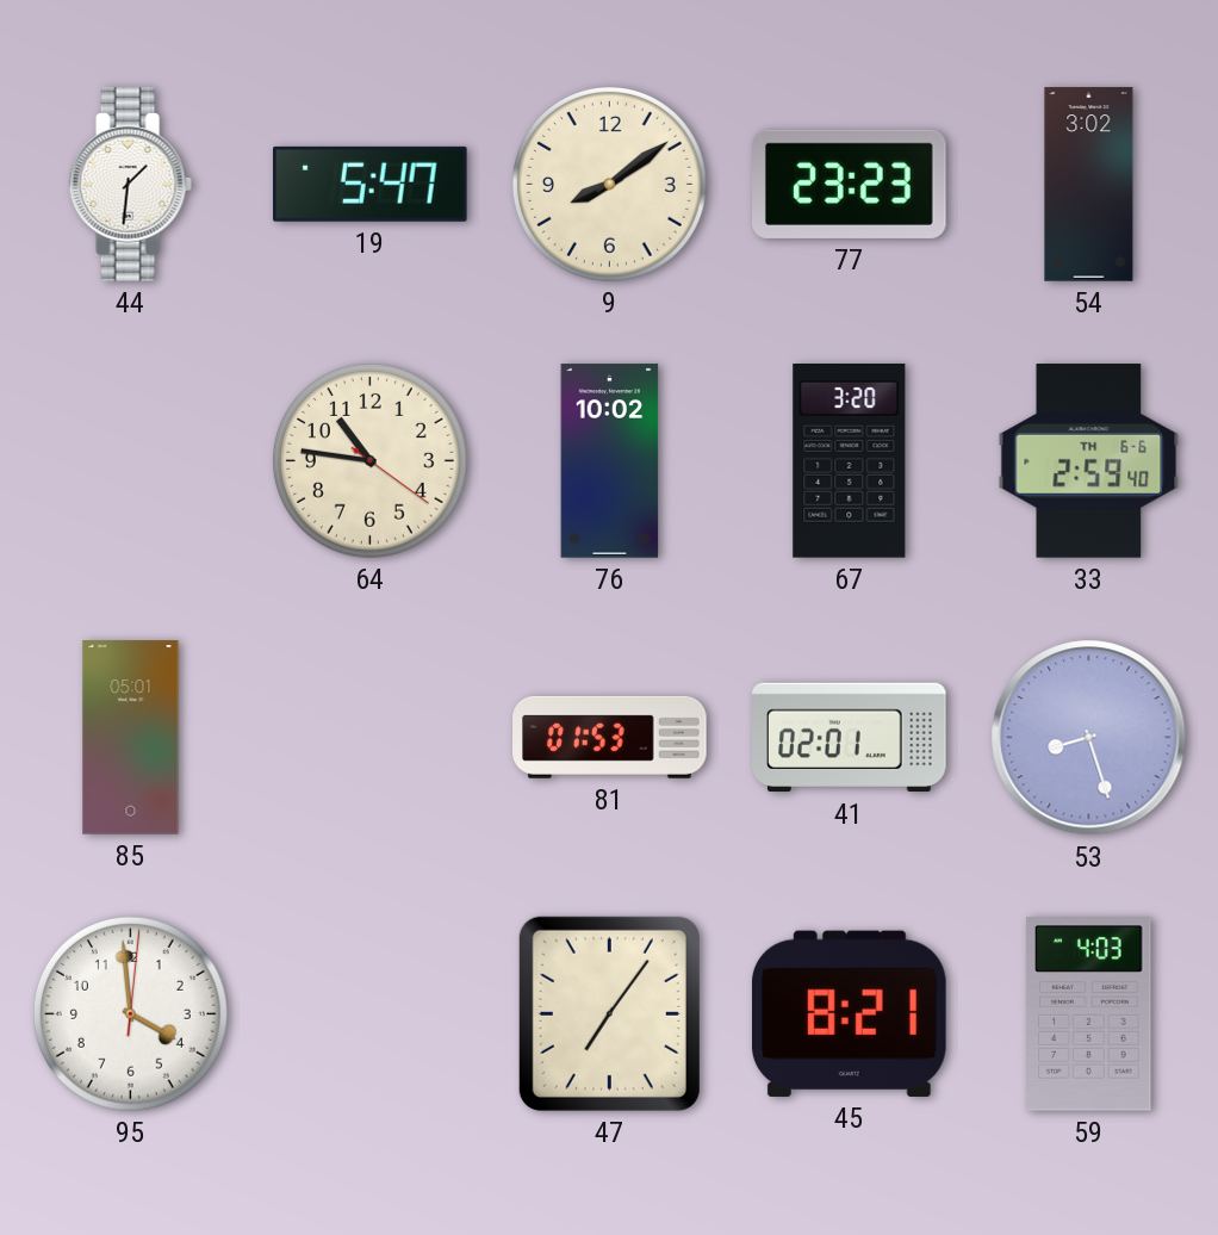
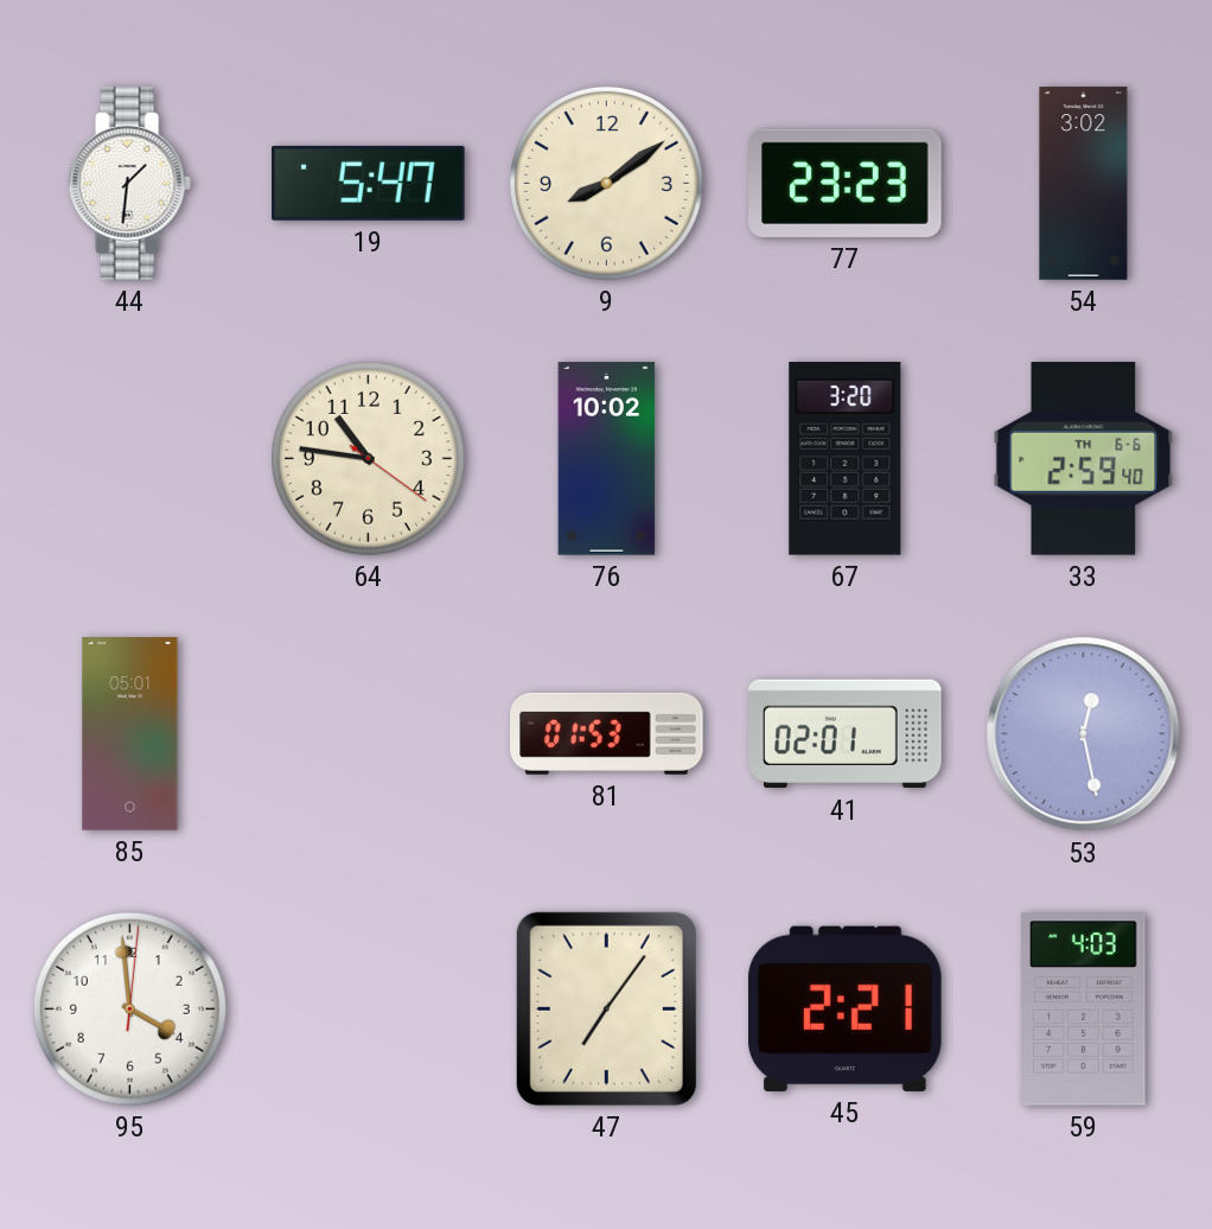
53: 8:27 -> 12:28
45: 8:21 -> 2:21
